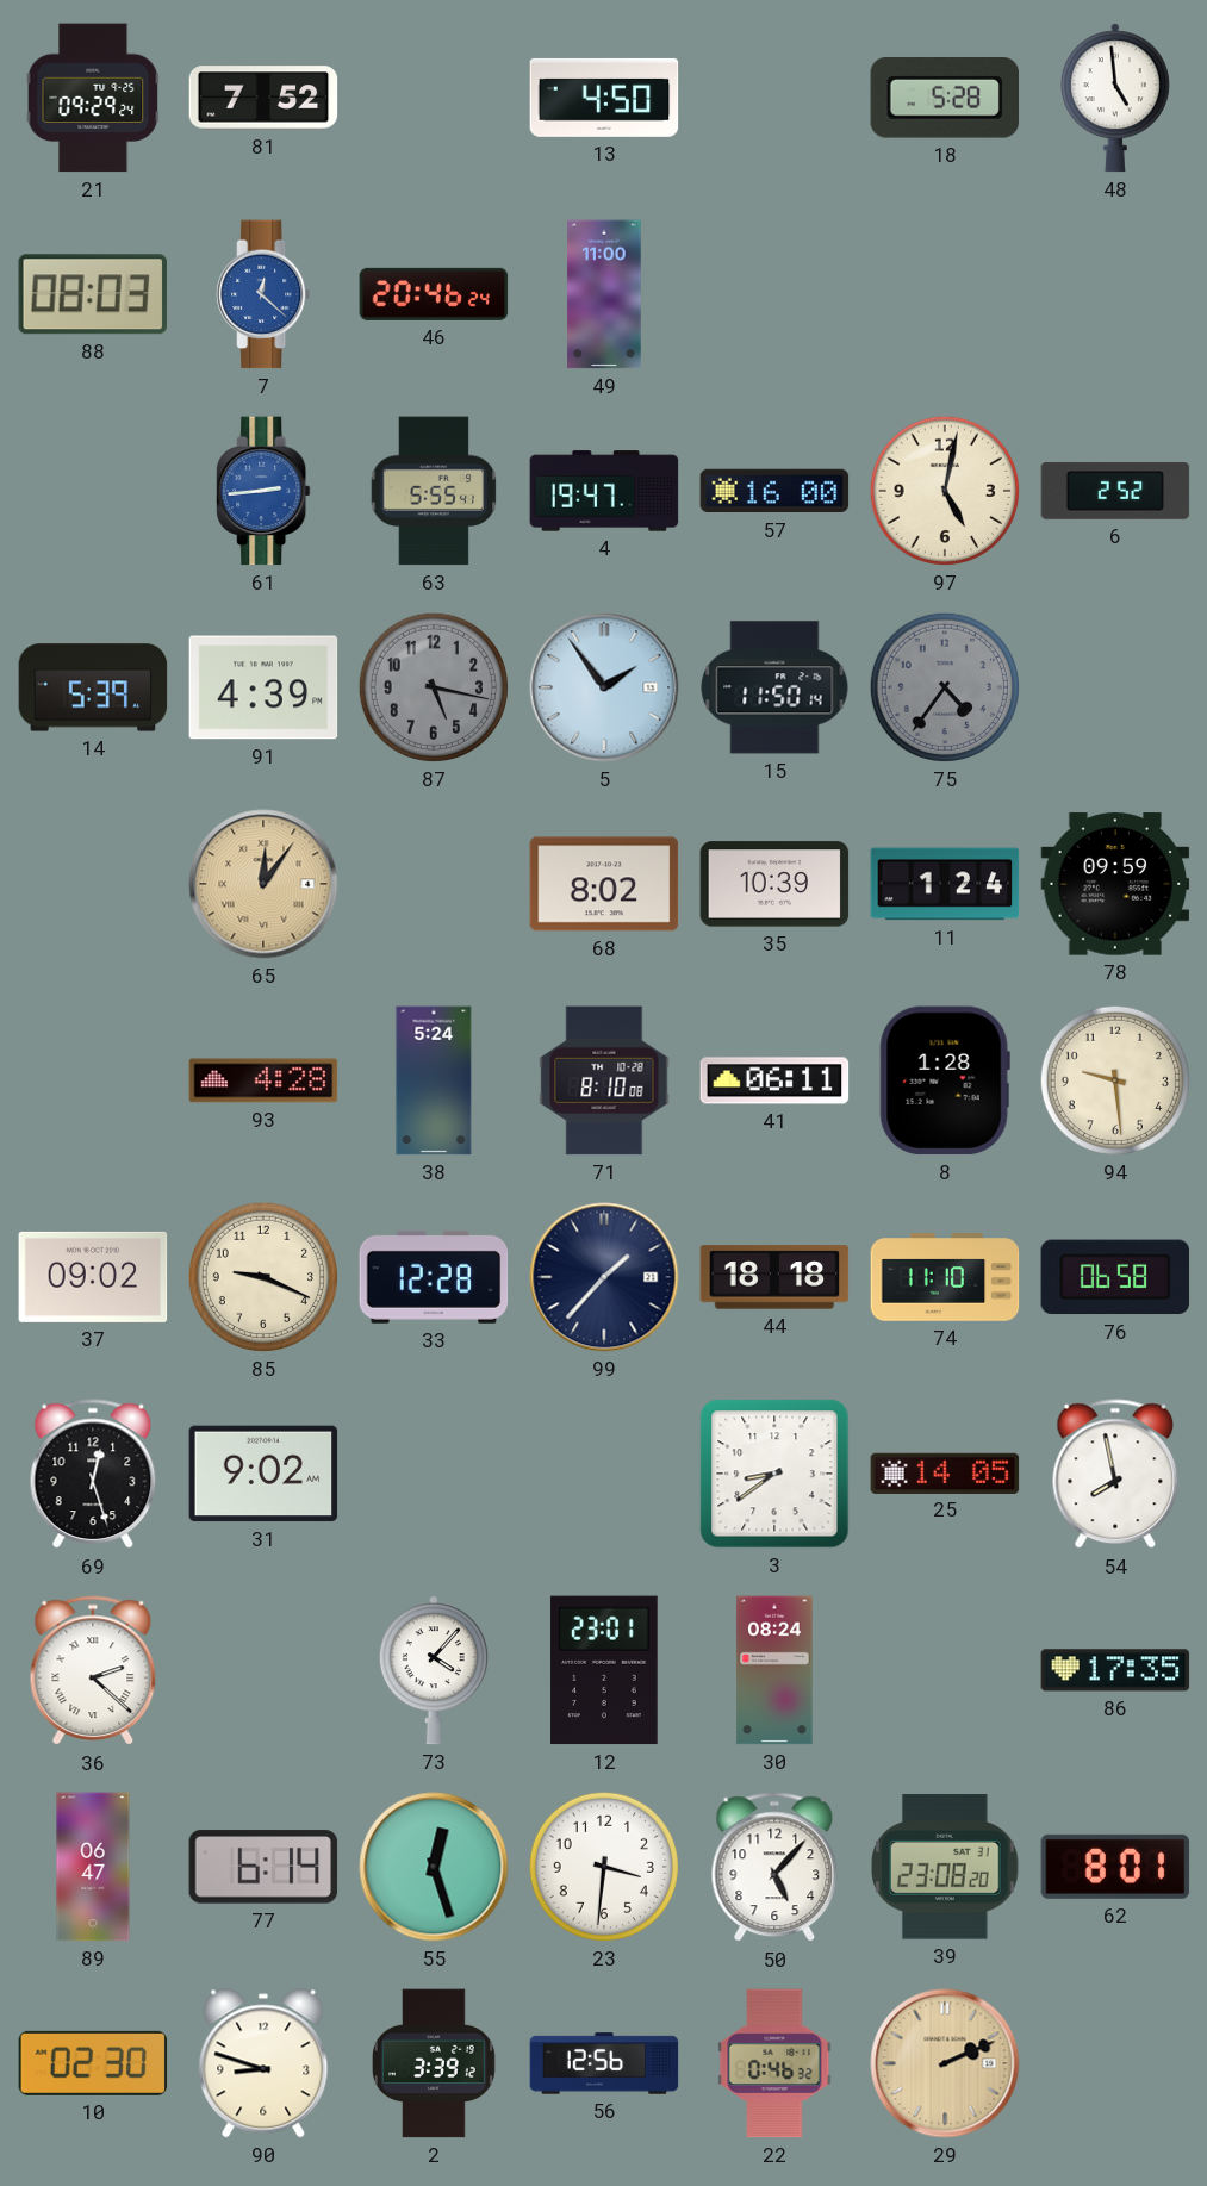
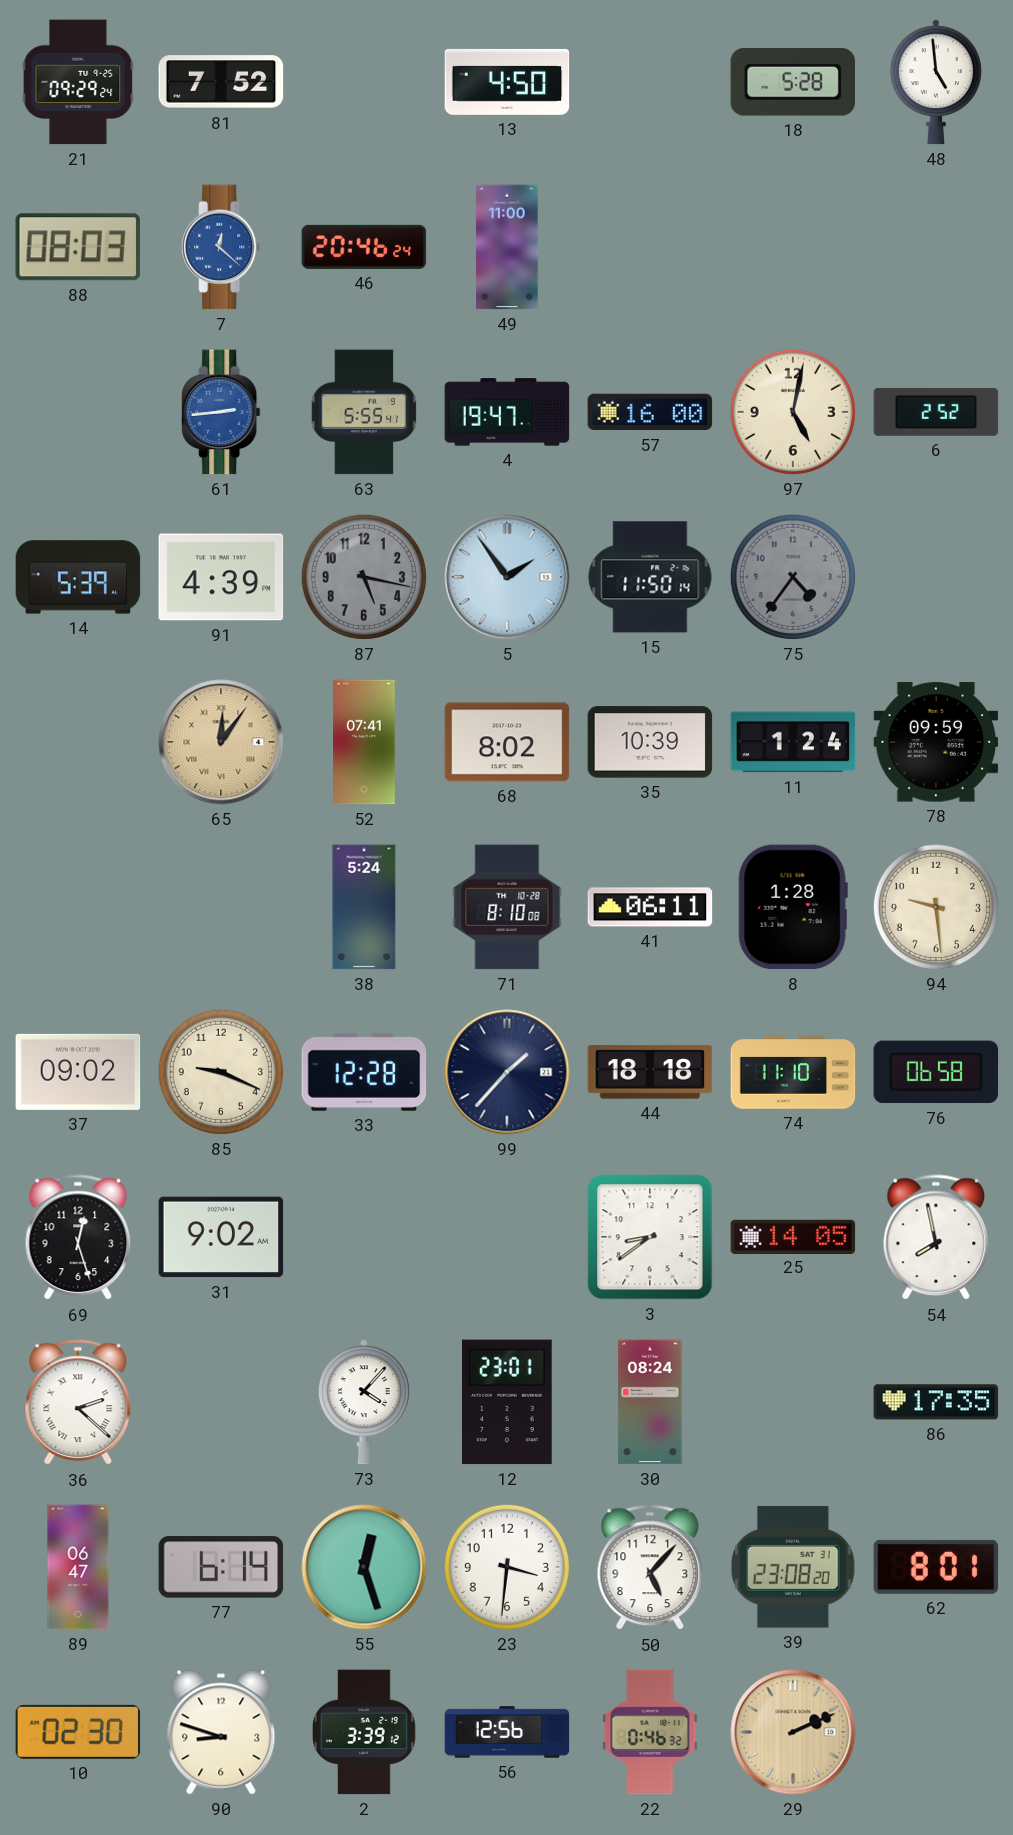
52: none -> 07:41
93: 4:28 -> none
